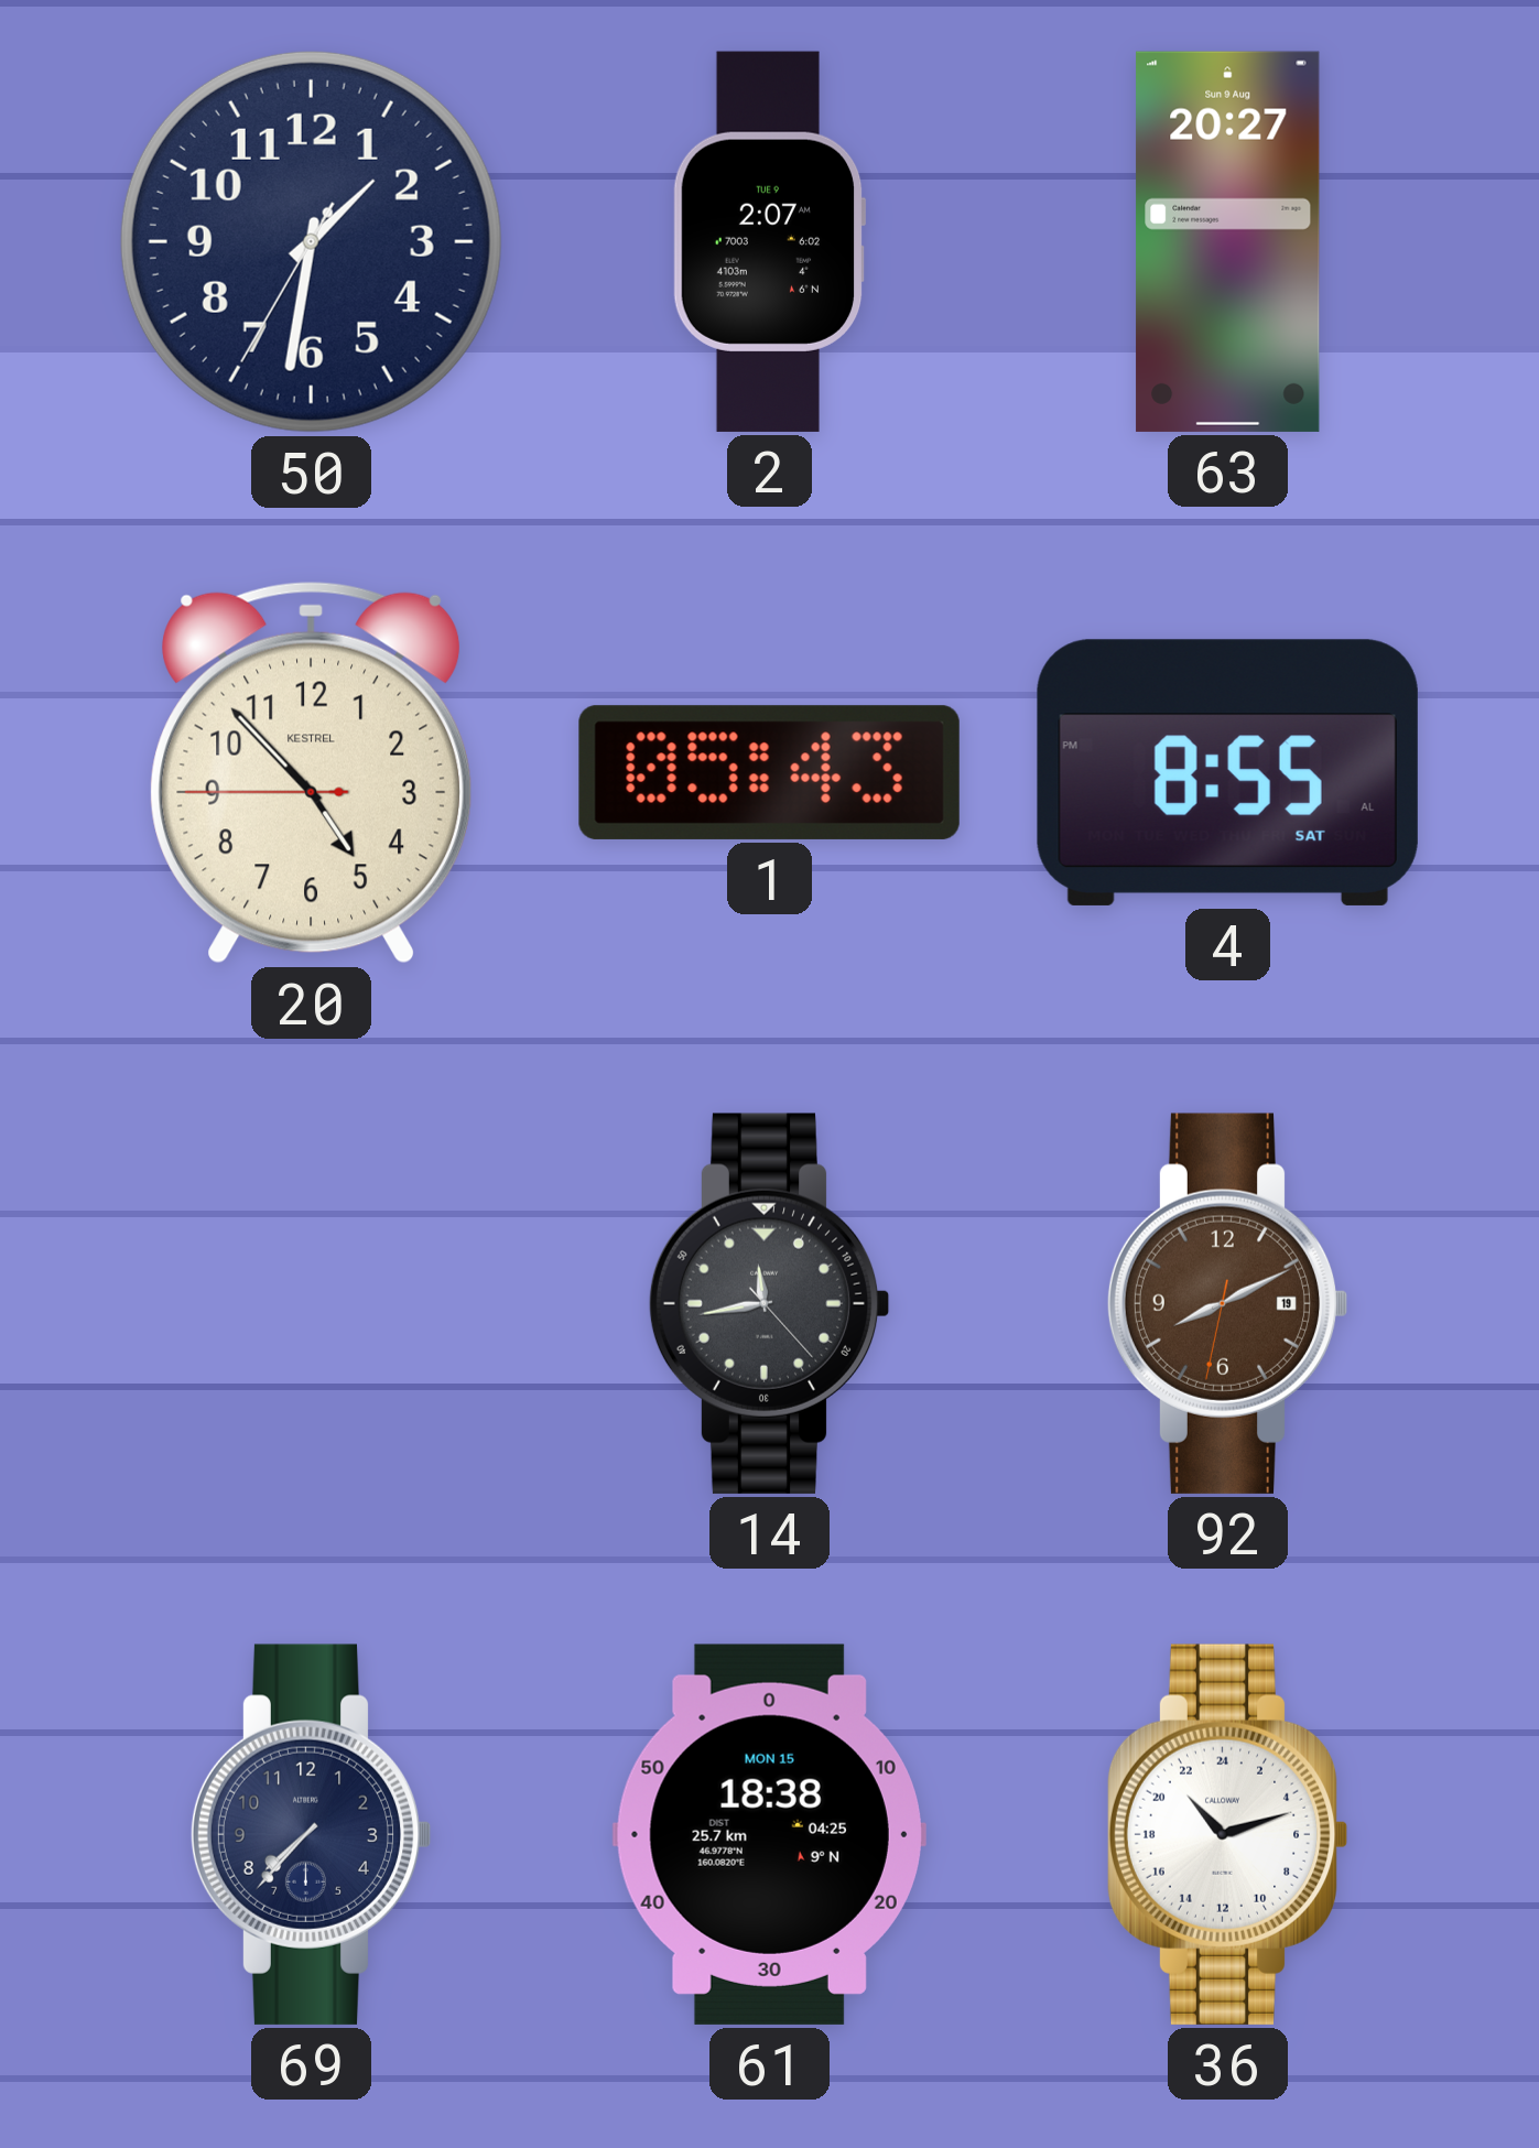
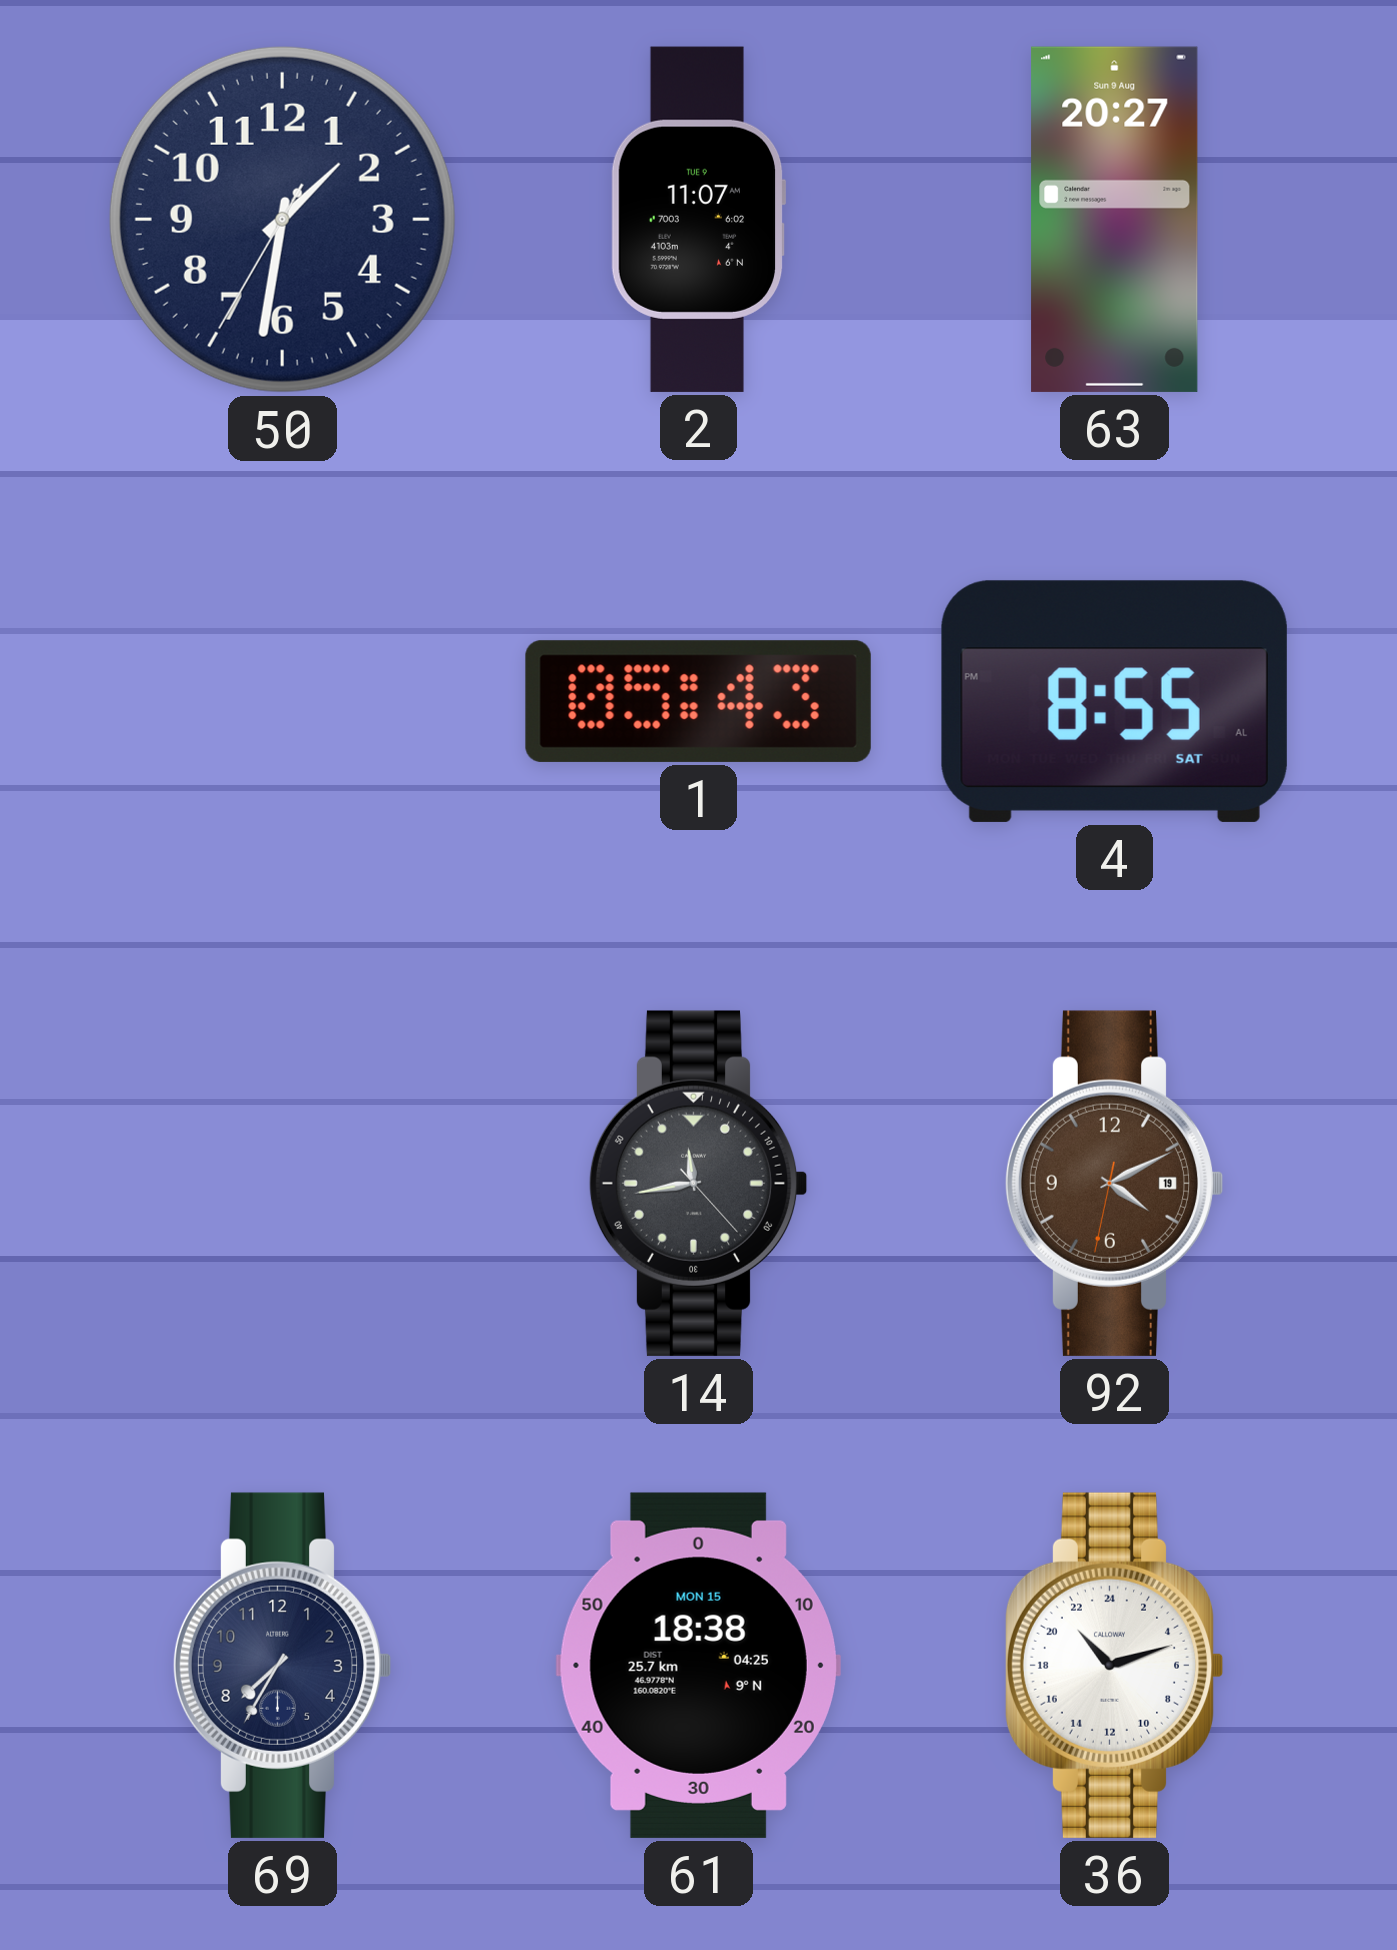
2: 2:07 -> 11:07
20: 4:52 -> none
92: 8:10 -> 4:10
69: 7:37 -> 7:35
